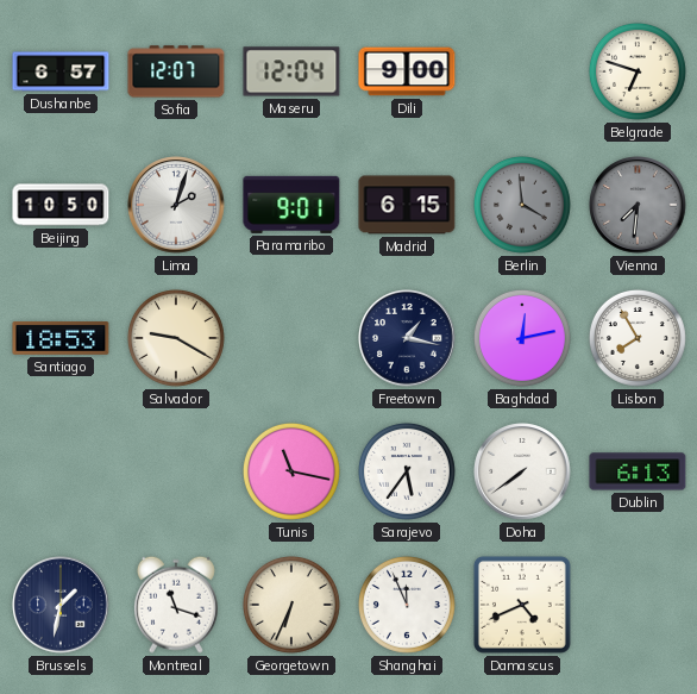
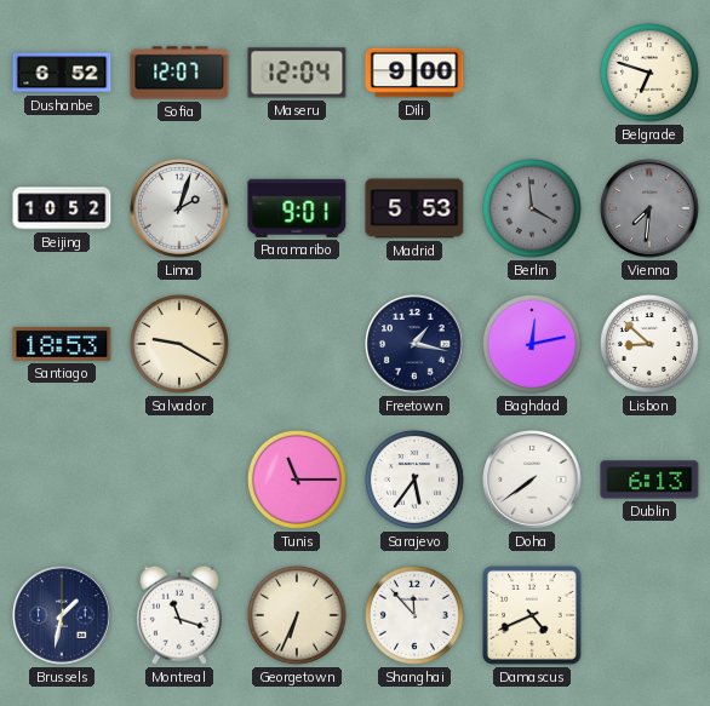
Dushanbe: 6:57 -> 6:52
Beijing: 10:50 -> 10:52
Madrid: 6:15 -> 5:53
Lisbon: 7:55 -> 8:52
Tunis: 11:17 -> 11:15
Shanghai: 11:56 -> 11:53
